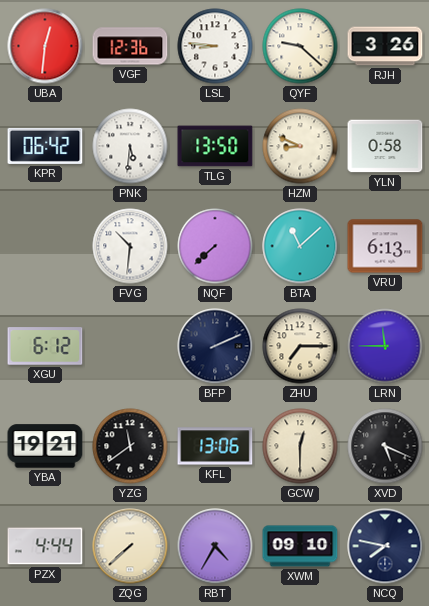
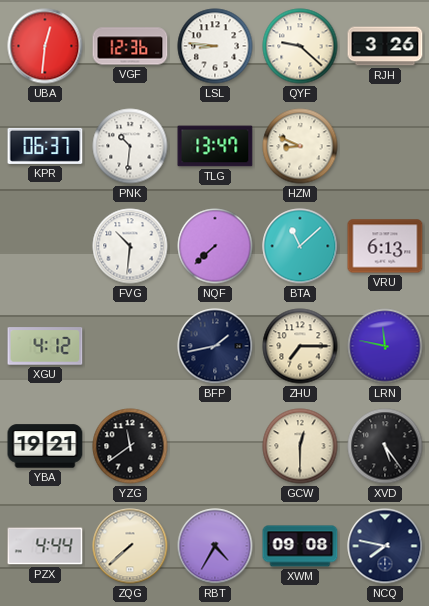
KPR: 06:42 -> 06:37
PNK: 5:31 -> 10:31
TLG: 13:50 -> 13:47
YLN: 0:58 -> none
XGU: 6:12 -> 4:12
BFP: 2:11 -> 1:43
LRN: 11:45 -> 11:47
KFL: 13:06 -> none
XVD: 5:19 -> 5:24
XWM: 09:10 -> 09:08
